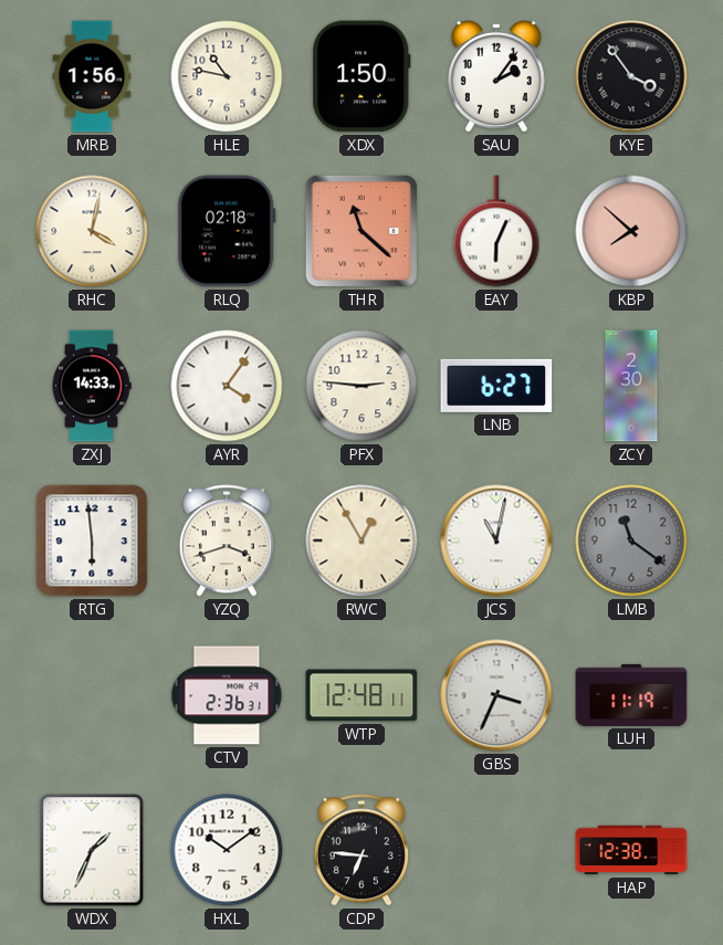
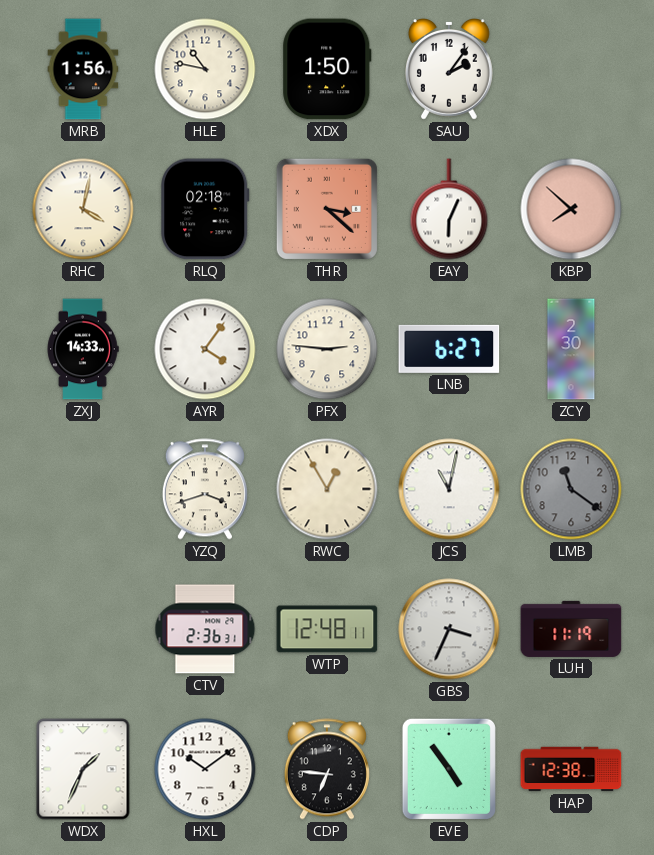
KYE: 3:54 -> none
THR: 11:22 -> 3:22
RTG: 5:59 -> none
EVE: none -> 4:54
